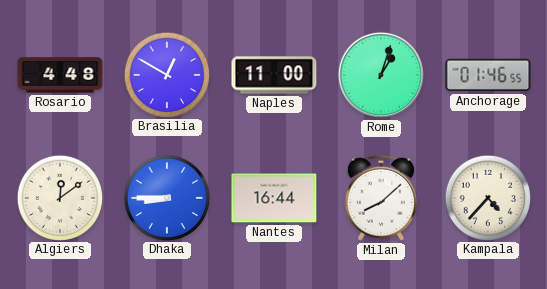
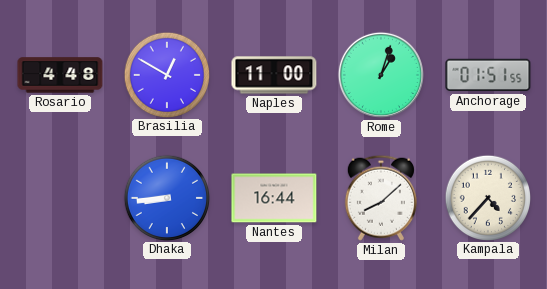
Anchorage: 01:46 -> 01:51
Algiers: 12:09 -> none
Dhaka: 8:45 -> 8:44
